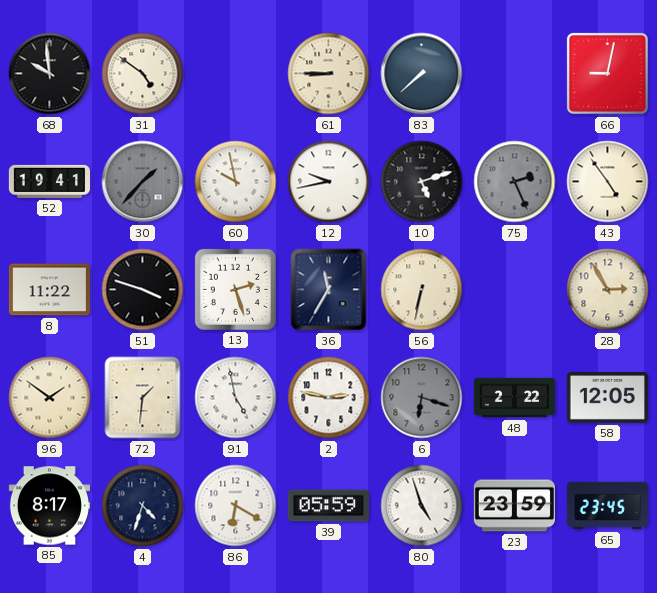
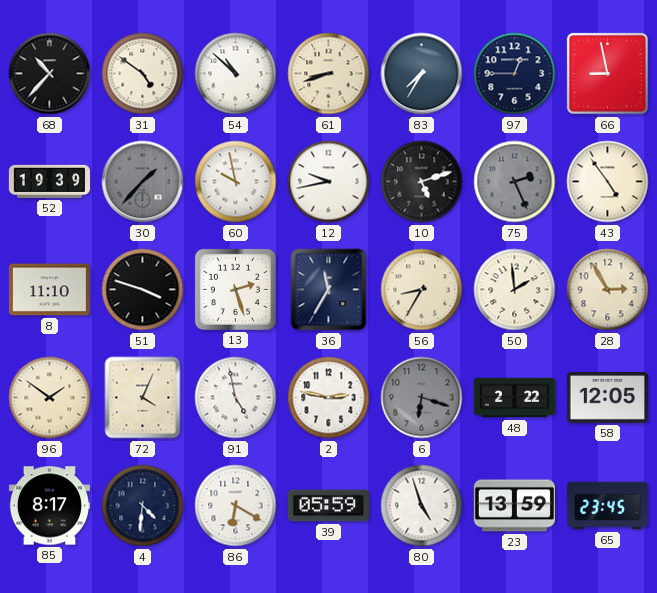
68: 9:59 -> 10:37
54: none -> 10:52
61: 8:45 -> 8:42
83: 7:38 -> 7:35
97: none -> 12:45
66: 9:02 -> 8:58
52: 19:41 -> 19:39
8: 11:22 -> 11:10
56: 6:32 -> 8:35
50: none -> 1:59
72: 1:31 -> 4:04
4: 4:33 -> 4:31
23: 23:59 -> 13:59
